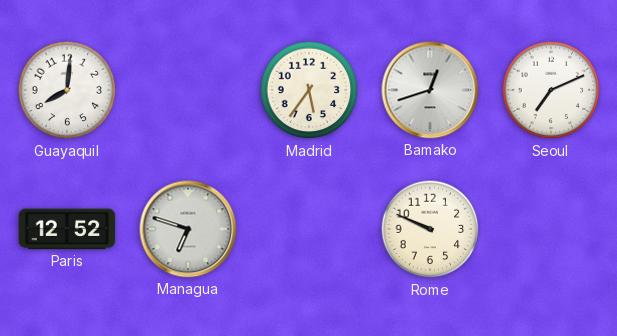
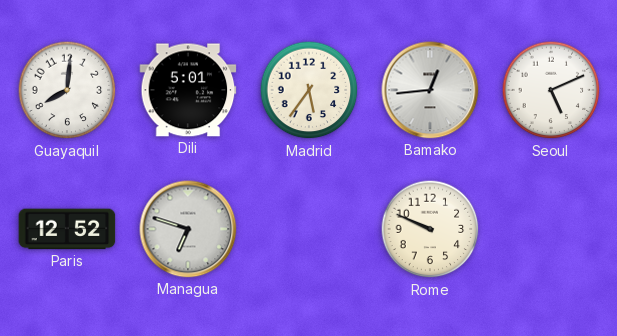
Dili: none -> 5:01
Bamako: 12:42 -> 12:44
Seoul: 7:11 -> 5:11
